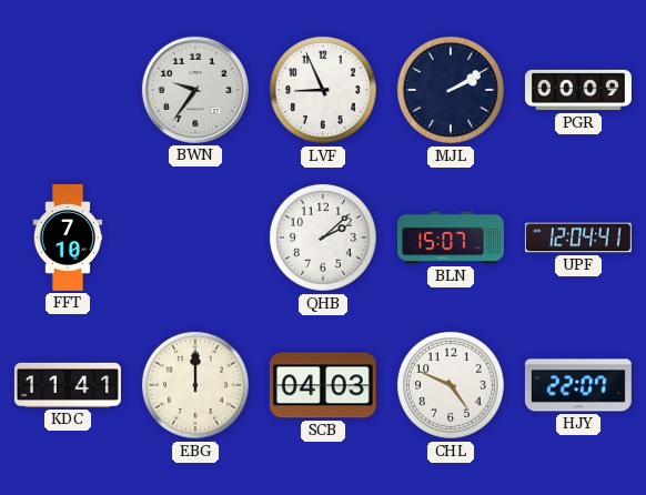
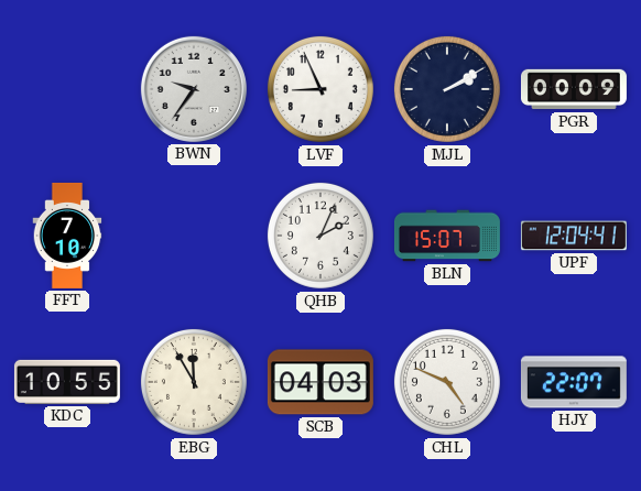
QHB: 2:08 -> 2:04
KDC: 11:41 -> 10:55
EBG: 12:00 -> 11:55
